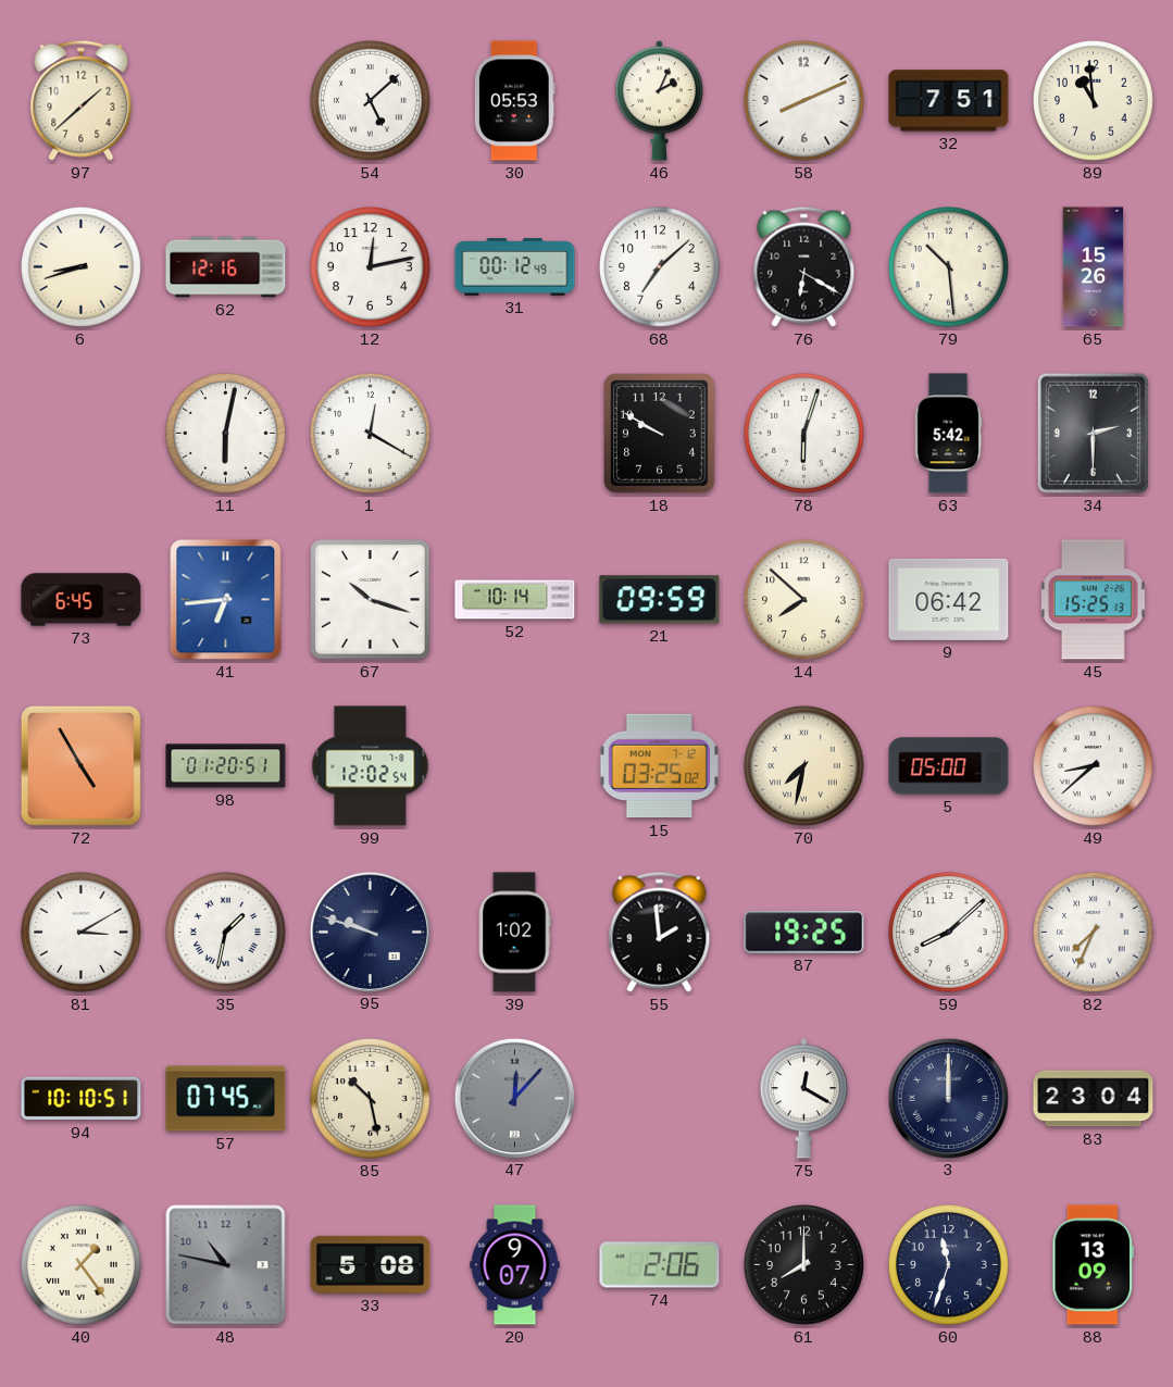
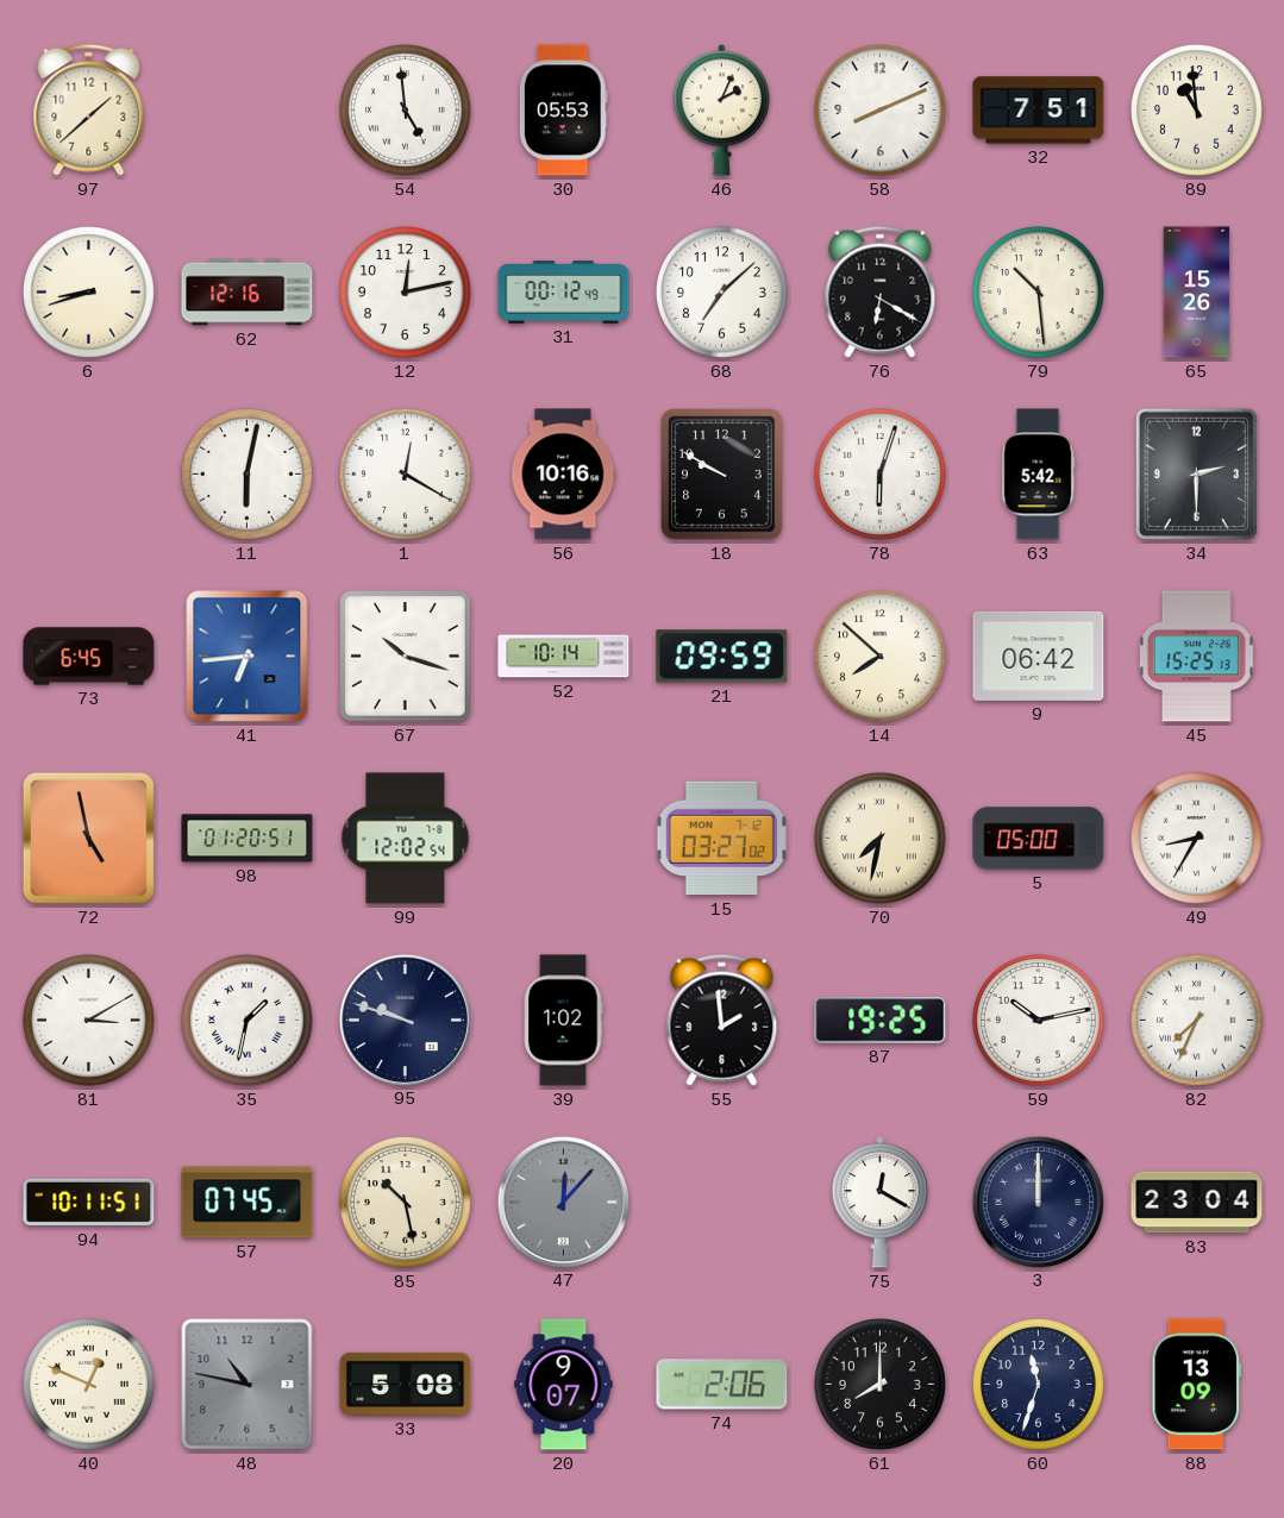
54: 5:08 -> 4:59
56: none -> 10:16
72: 4:55 -> 4:58
15: 03:25 -> 03:27
49: 8:38 -> 8:35
59: 8:08 -> 10:13
94: 10:10 -> 10:11
40: 1:24 -> 12:49
